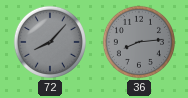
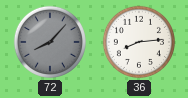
36 dial: grey -> white
